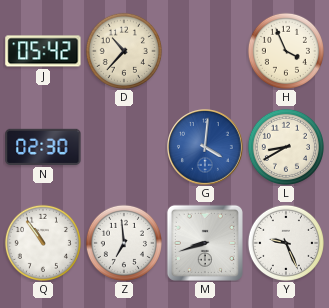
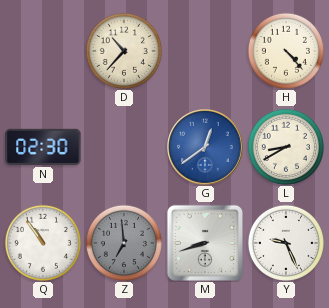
J: 05:42 -> none
H: 3:56 -> 4:23
G: 4:01 -> 12:39
Z dial: white -> grey
